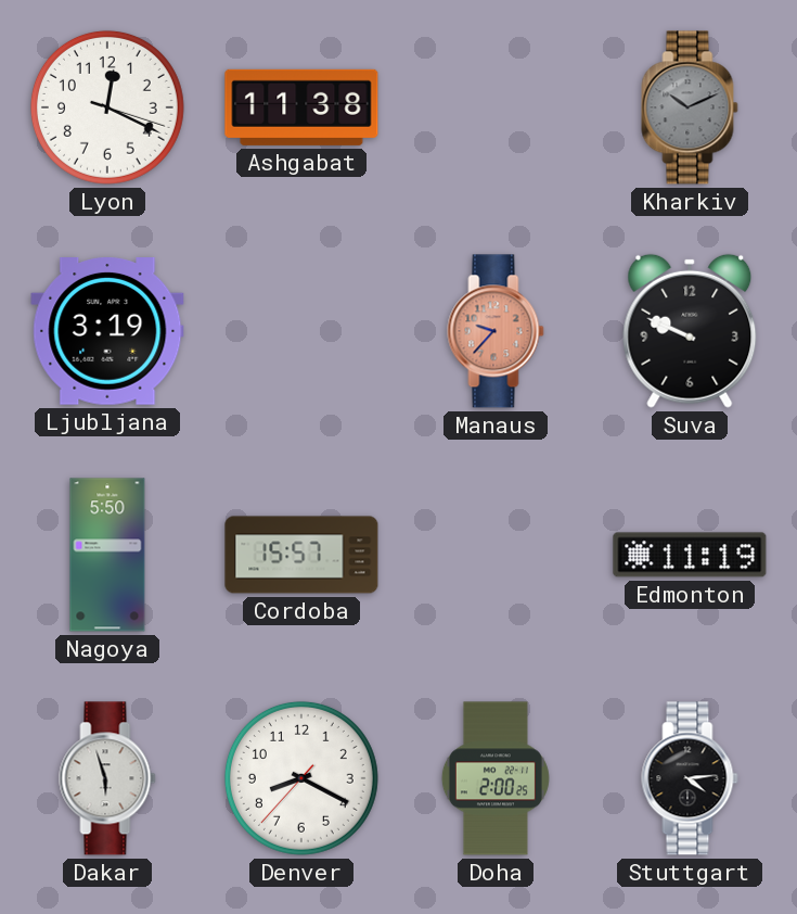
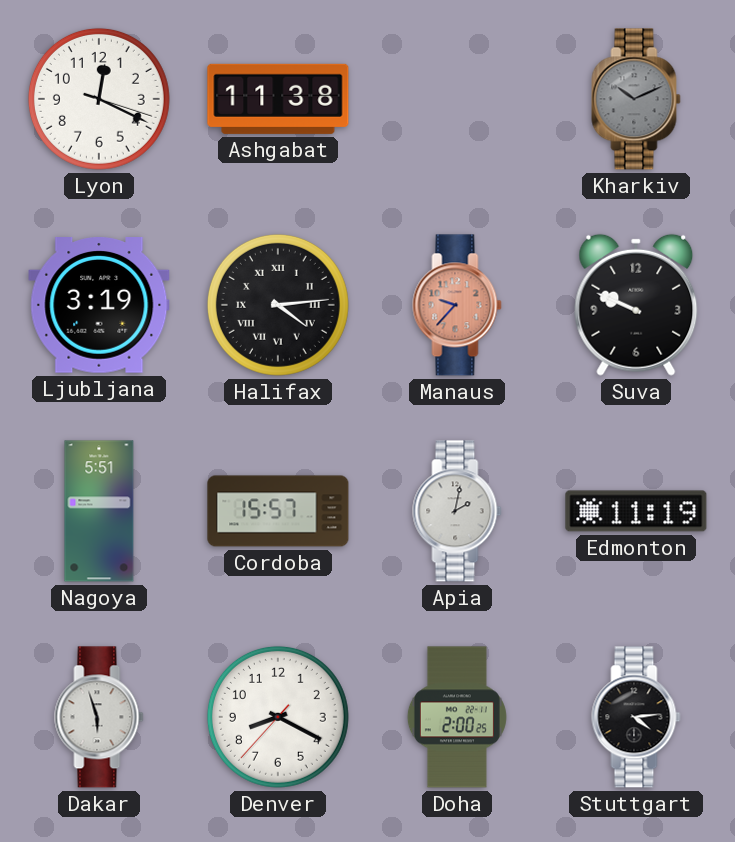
Halifax: none -> 4:14
Nagoya: 5:50 -> 5:51
Apia: none -> 2:02
